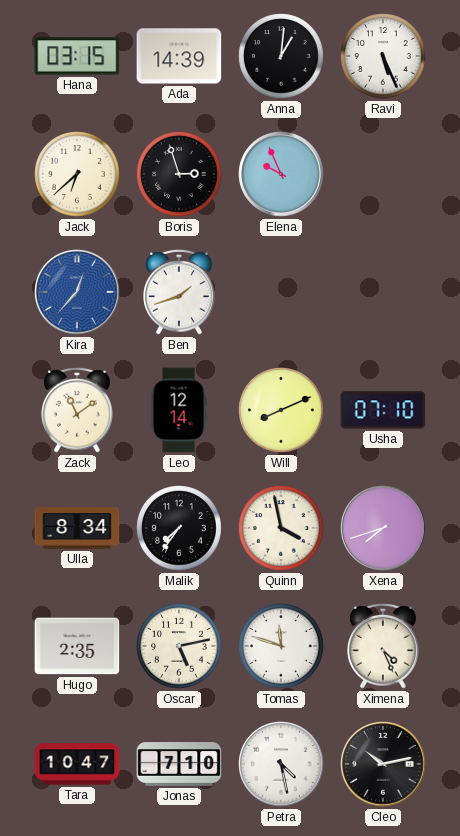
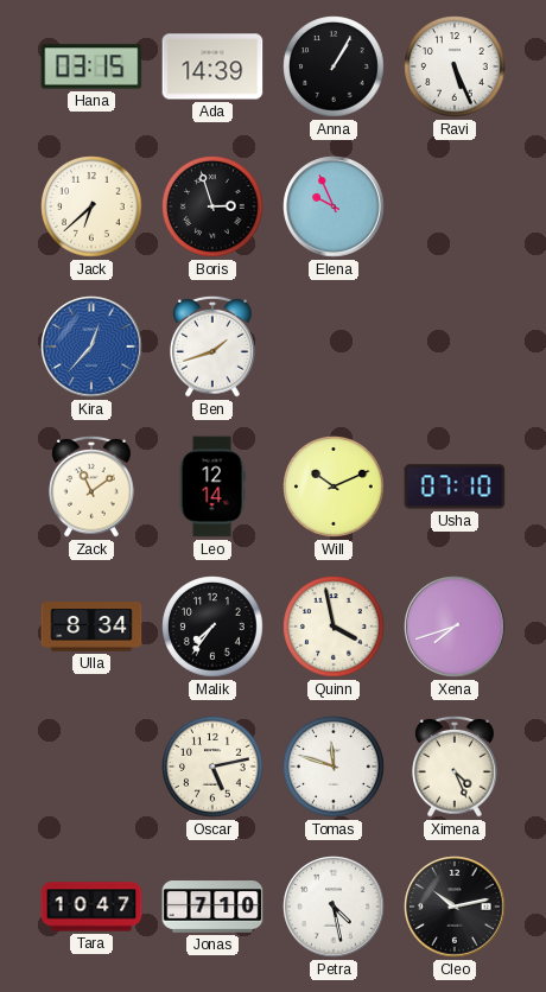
Anna: 1:01 -> 1:05
Will: 8:11 -> 10:11
Hugo: 2:35 -> none
